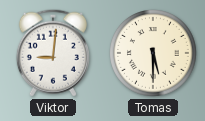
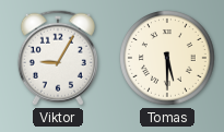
Viktor: 9:01 -> 9:05
